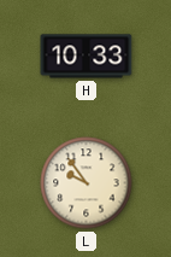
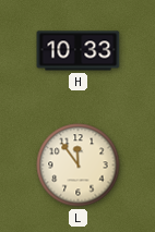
L: 9:54 -> 11:54
